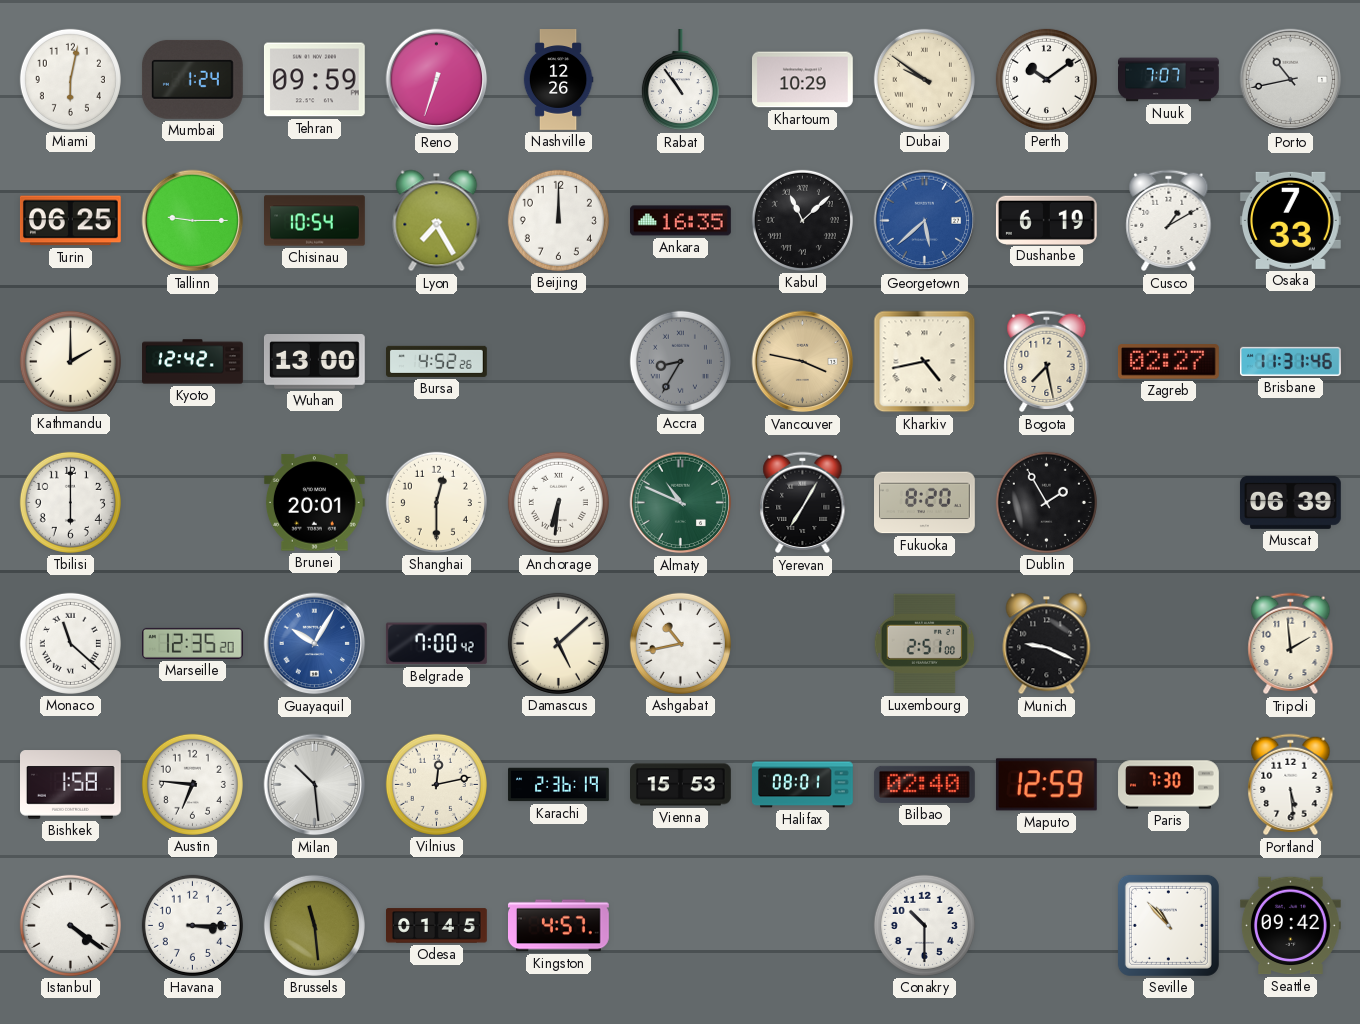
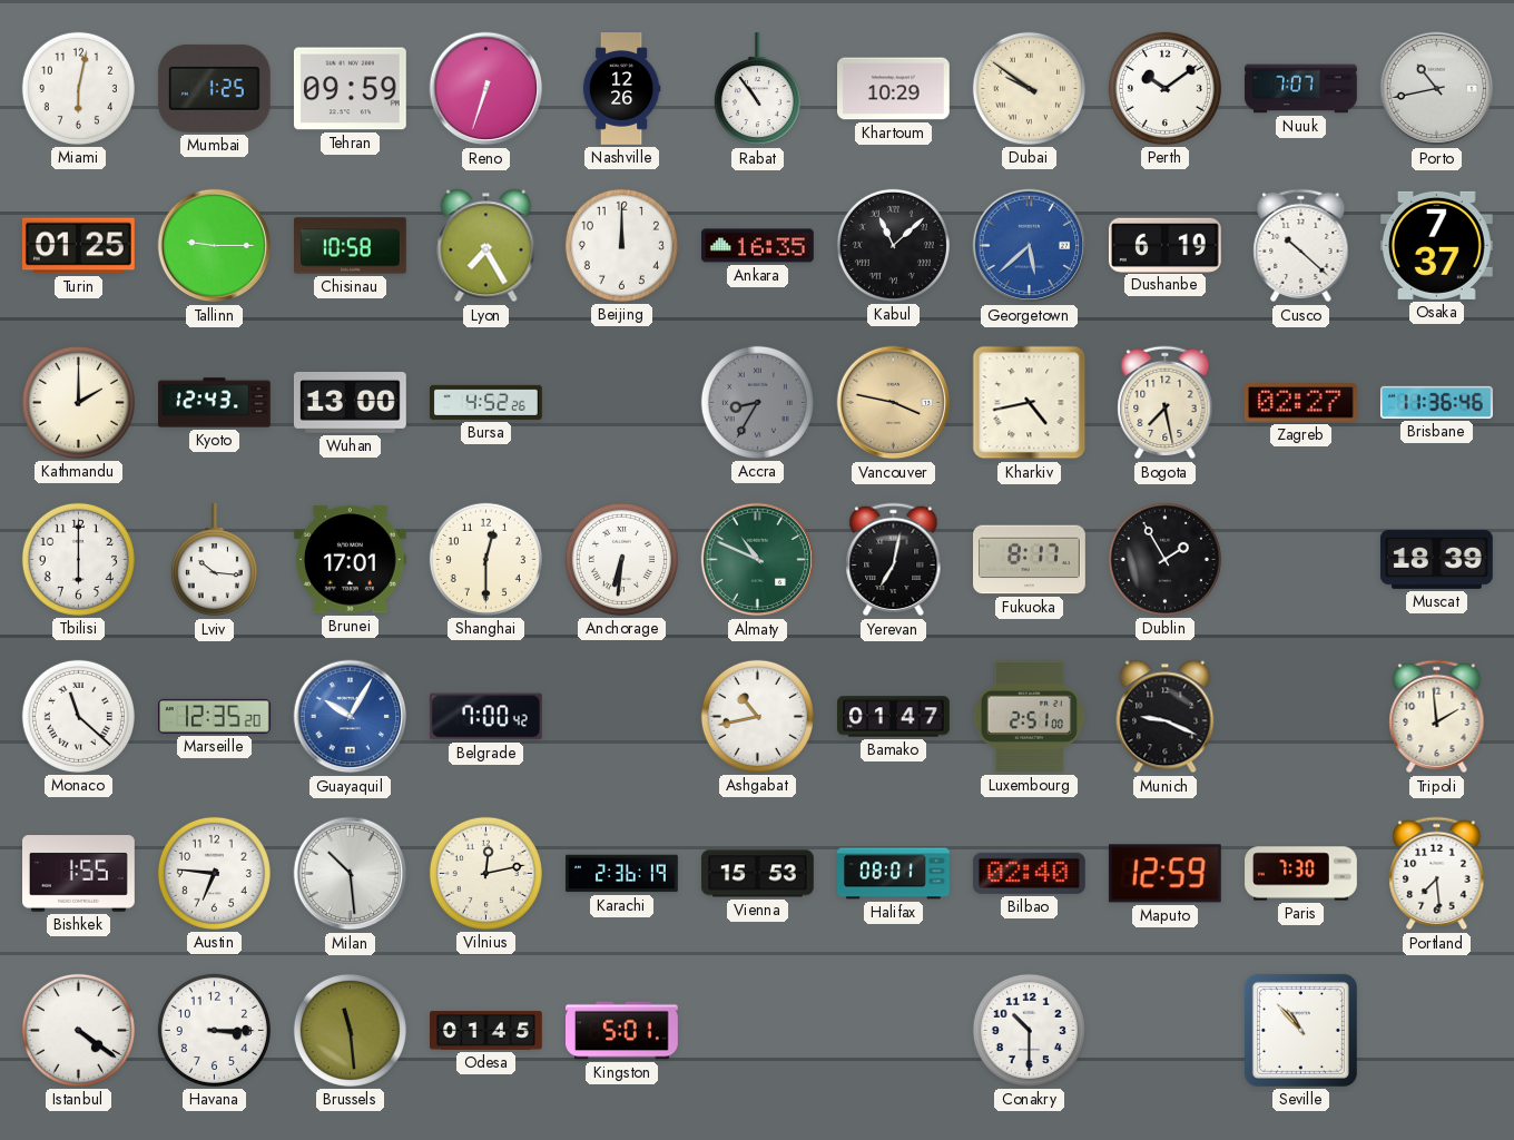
Mumbai: 1:24 -> 1:25
Turin: 06:25 -> 01:25
Chisinau: 10:54 -> 10:58
Cusco: 1:10 -> 10:22
Osaka: 7:33 -> 7:37
Kyoto: 12:42 -> 12:43
Brisbane: 11:31 -> 11:36
Lviv: none -> 10:16
Brunei: 20:01 -> 17:01
Yerevan: 7:05 -> 7:02
Fukuoka: 8:20 -> 8:17
Muscat: 06:39 -> 18:39
Damascus: 5:08 -> none
Bamako: none -> 01:47
Bishkek: 1:58 -> 1:55
Portland: 5:29 -> 7:29
Kingston: 4:57 -> 5:01
Seattle: 09:42 -> none
